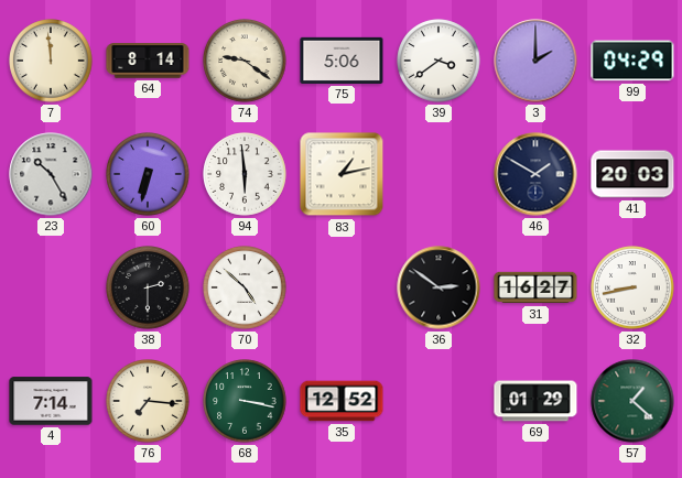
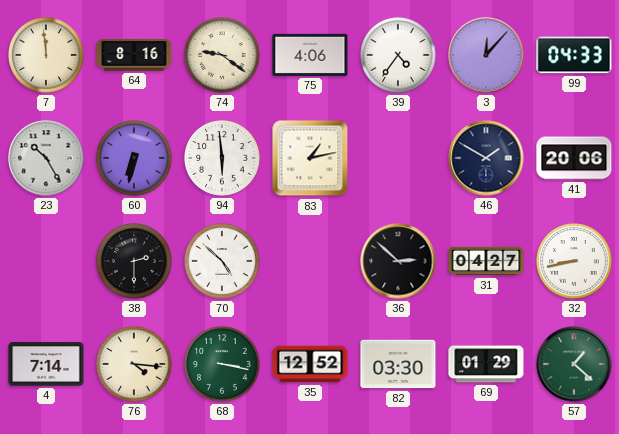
64: 8:14 -> 8:16
75: 5:06 -> 4:06
39: 3:39 -> 4:36
3: 2:00 -> 12:07
99: 04:29 -> 04:33
41: 20:03 -> 20:06
36: 2:51 -> 2:52
31: 16:27 -> 04:27
76: 7:16 -> 4:16
82: none -> 03:30
